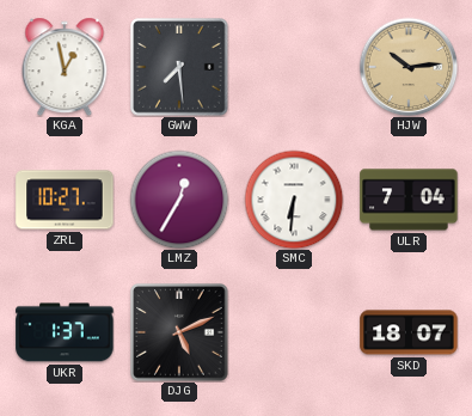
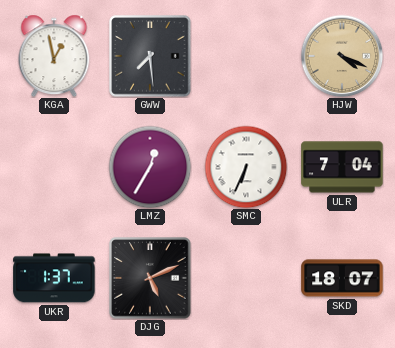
HJW: 10:14 -> 4:19
ZRL: 10:27 -> none
SMC: 6:31 -> 6:34
